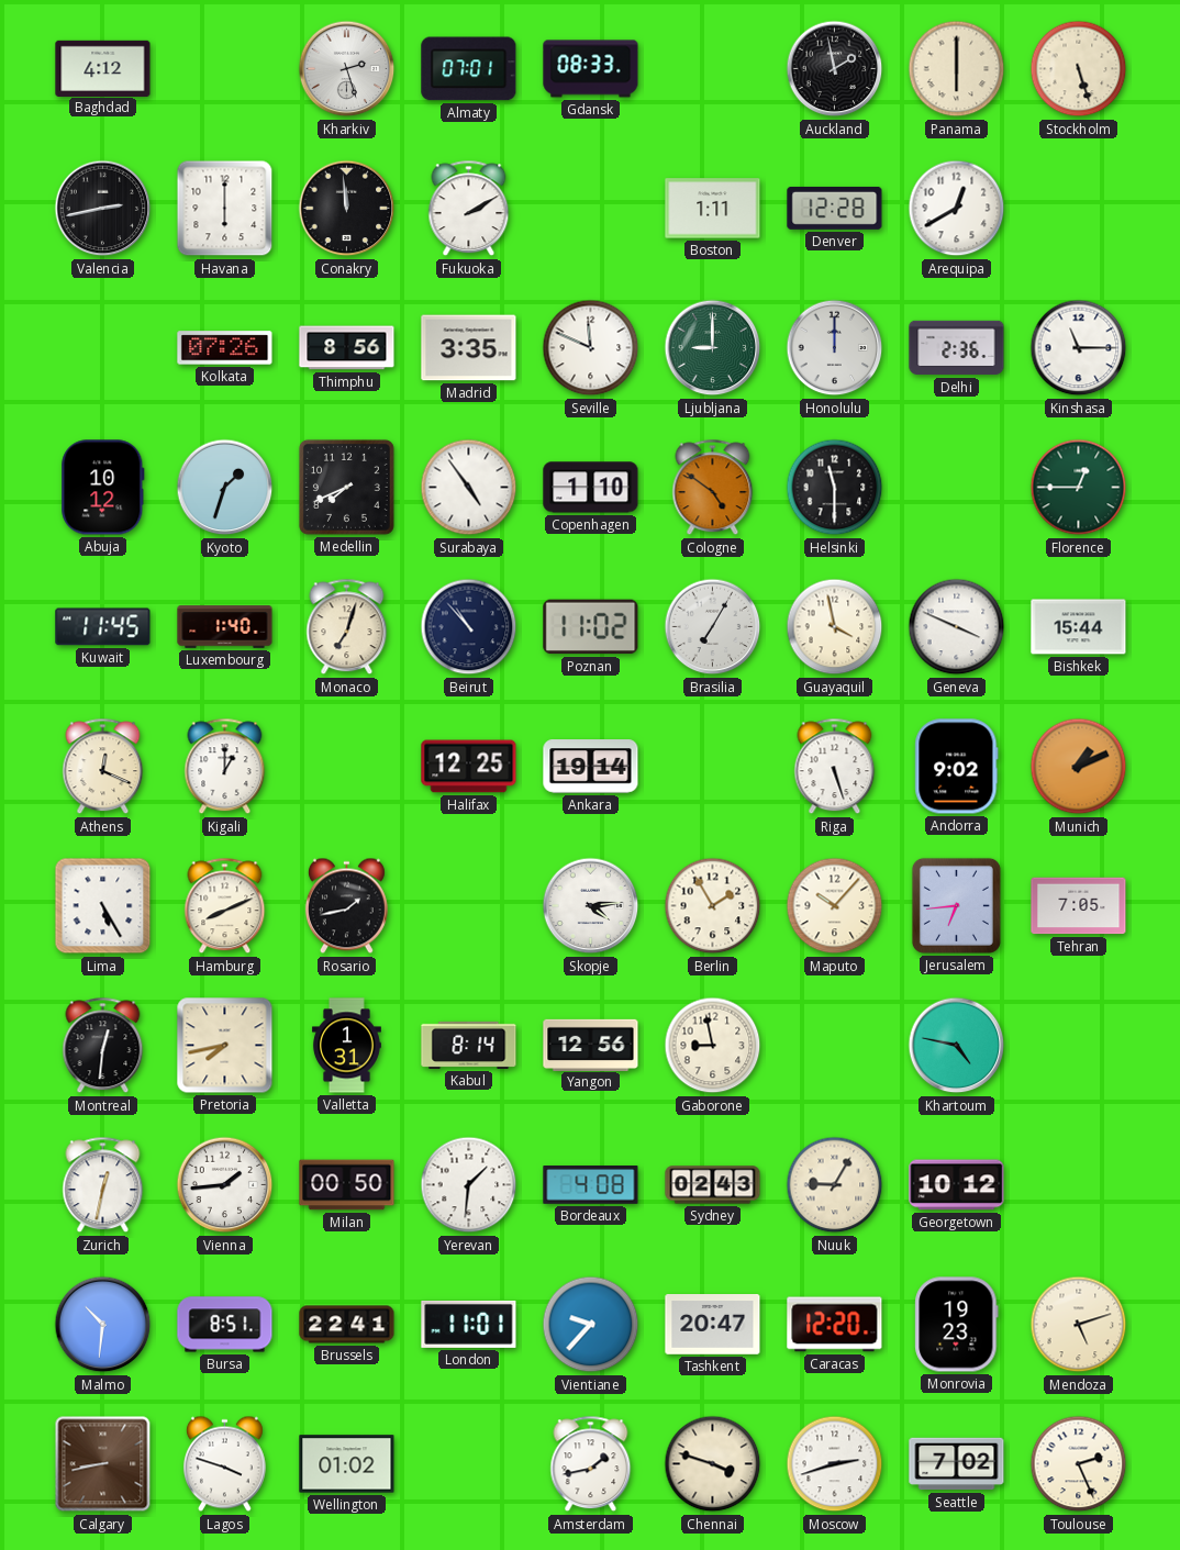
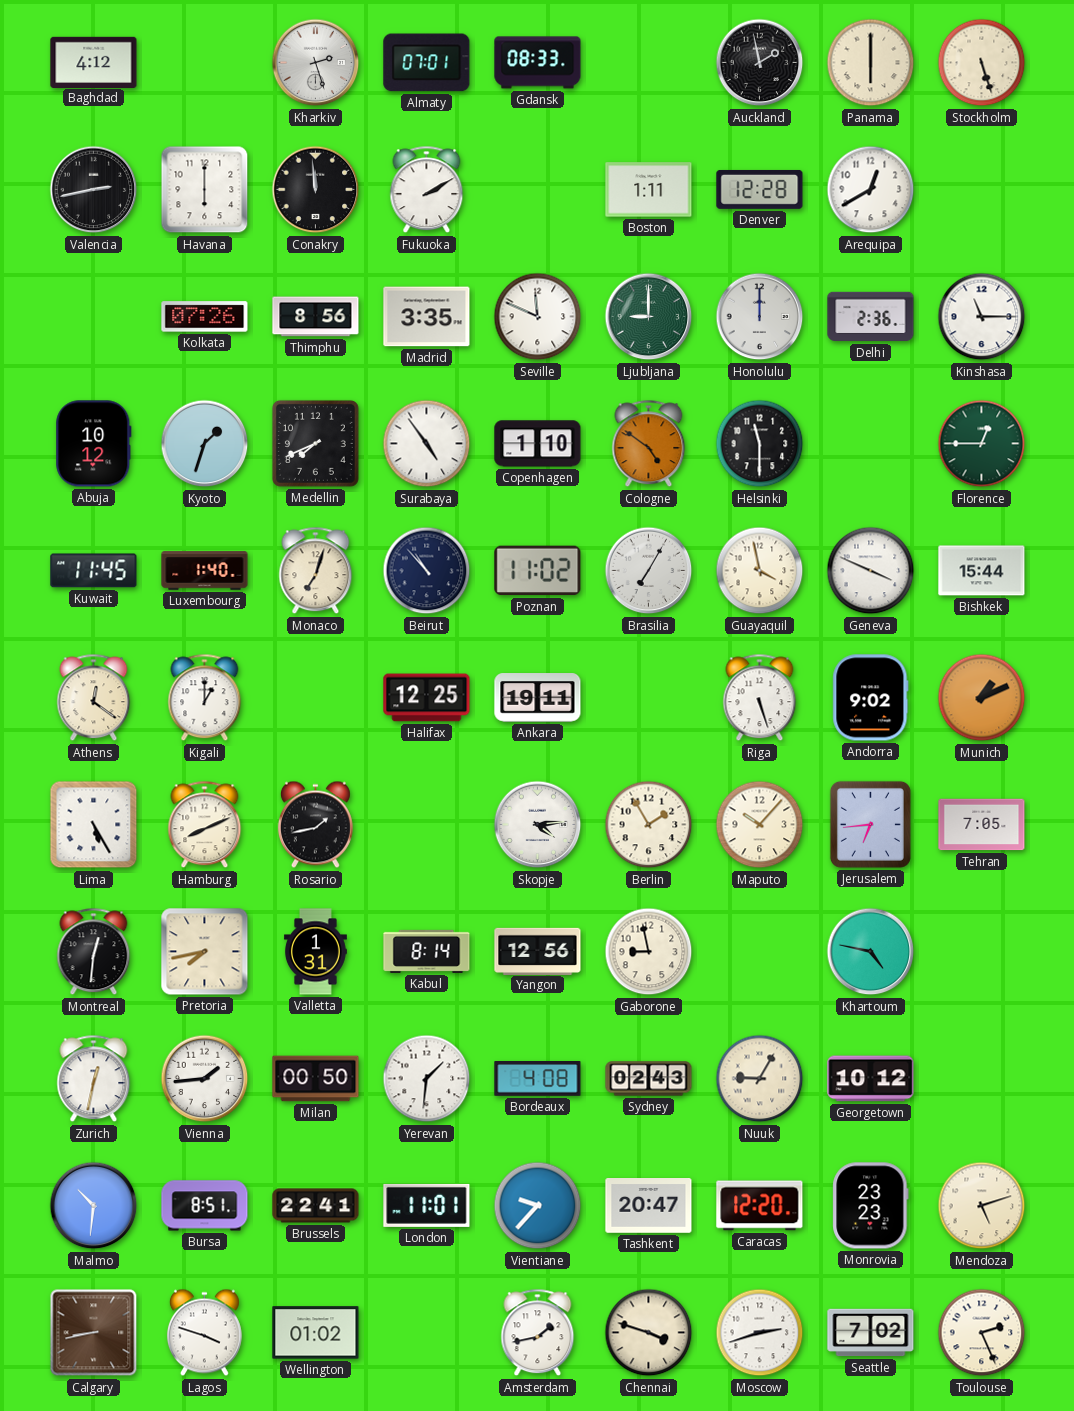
Athens: 12:19 -> 12:21
Ankara: 19:14 -> 19:11
Monrovia: 19:23 -> 23:23
